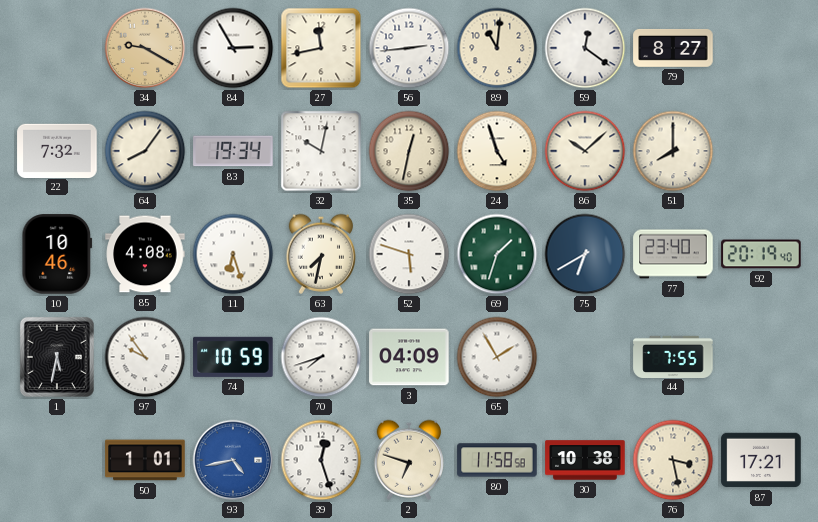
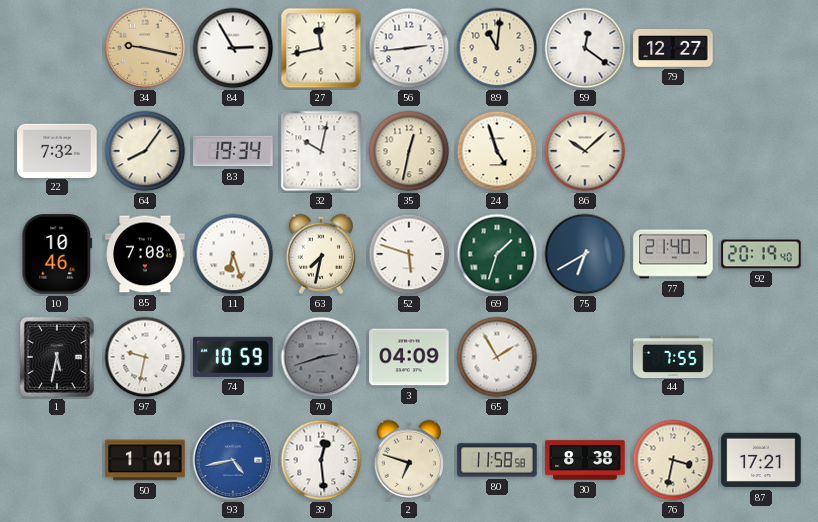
34: 9:20 -> 9:17
79: 8:27 -> 12:27
51: 8:00 -> none
85: 4:08 -> 7:08
77: 23:40 -> 21:40
97: 9:54 -> 9:32
70: 7:42 -> 2:42
70 dial: white -> grey
39: 12:27 -> 12:29
30: 10:38 -> 8:38
76: 3:28 -> 3:32
